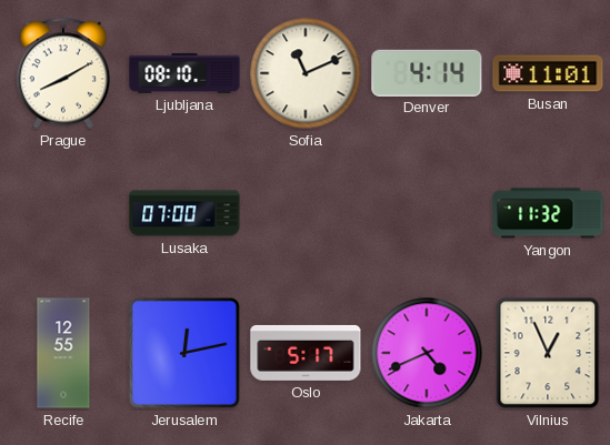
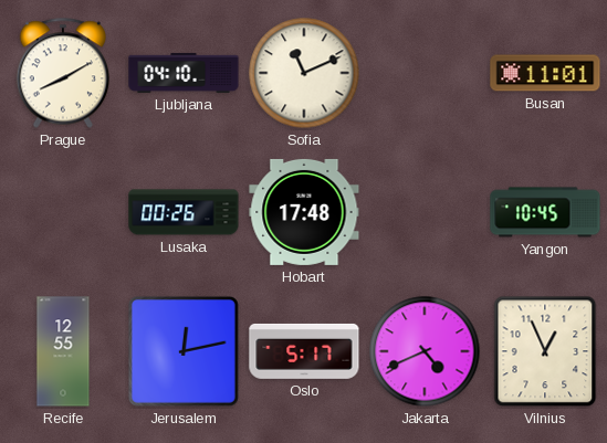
Ljubljana: 08:10 -> 04:10
Denver: 4:14 -> none
Lusaka: 07:00 -> 00:26
Hobart: none -> 17:48
Yangon: 11:32 -> 10:45
